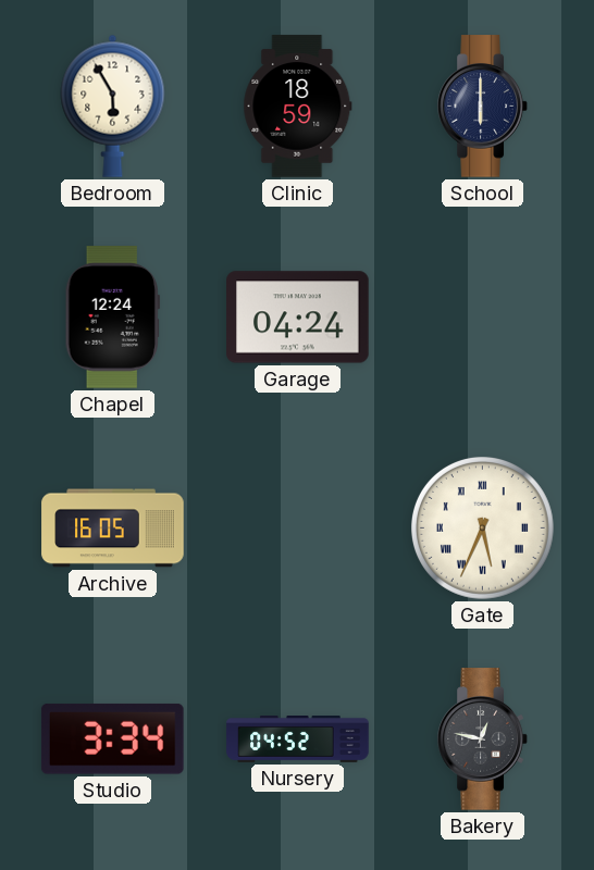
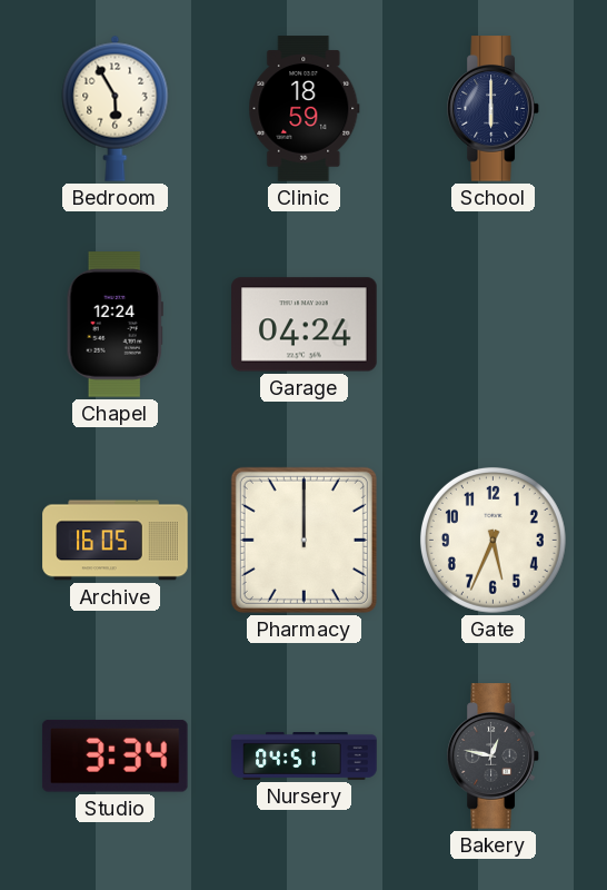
Pharmacy: none -> 12:00
Gate numerals: Roman -> Arabic
Nursery: 04:52 -> 04:51
